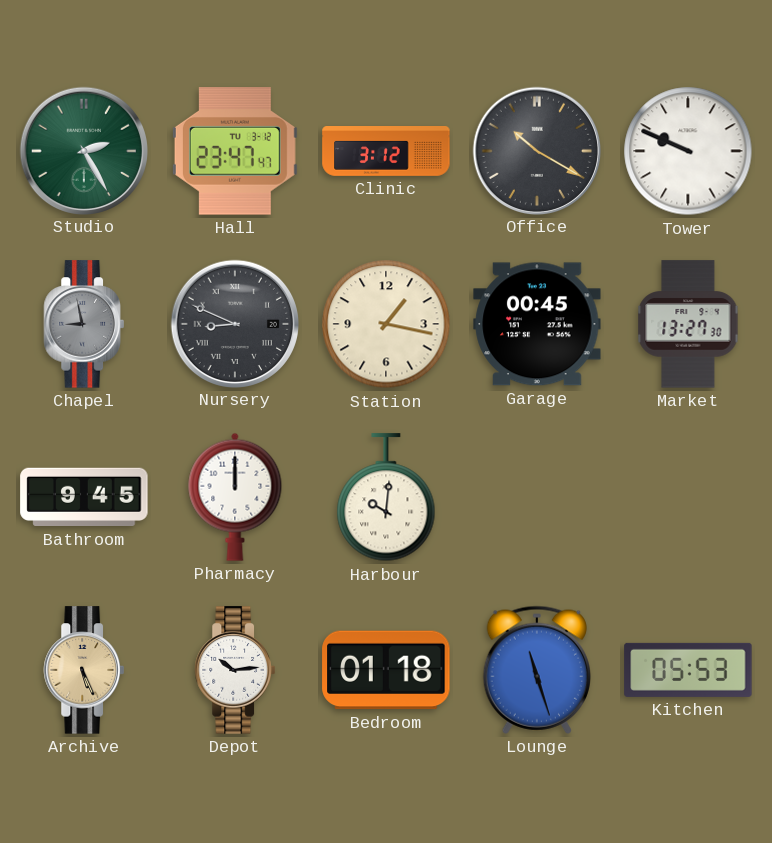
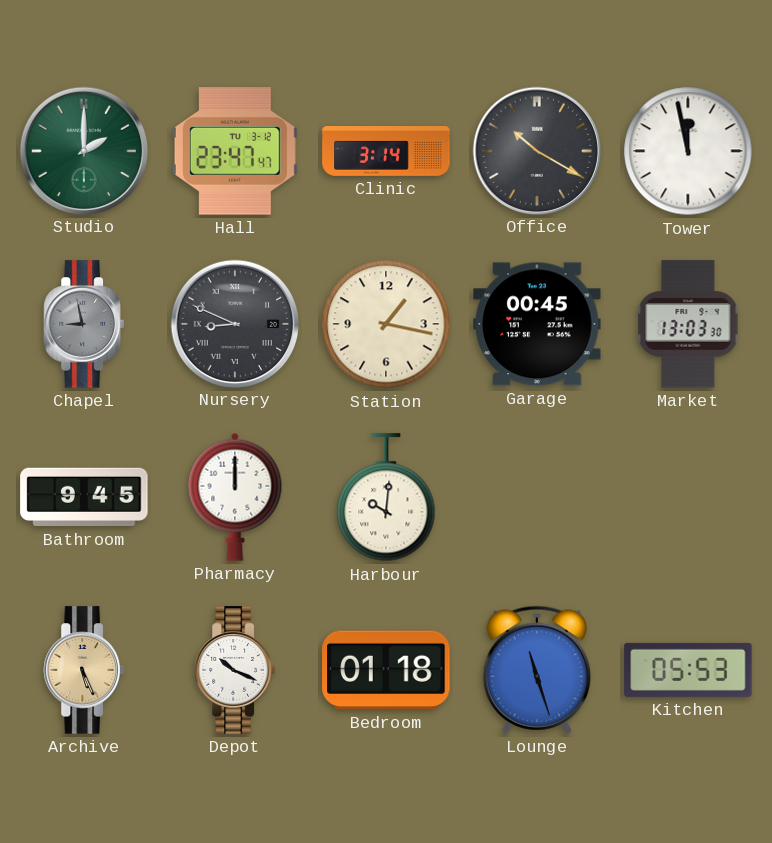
Studio: 2:25 -> 2:00
Clinic: 3:12 -> 3:14
Tower: 9:49 -> 11:58
Market: 13:27 -> 13:03
Depot: 10:14 -> 10:19
